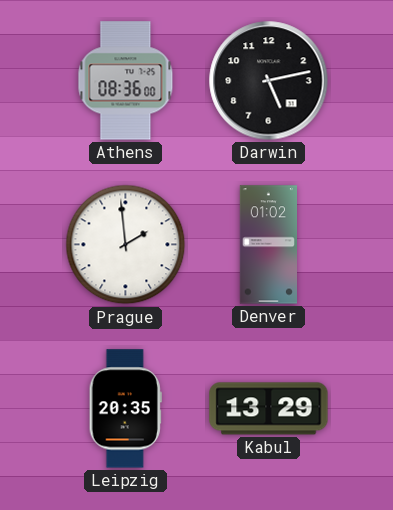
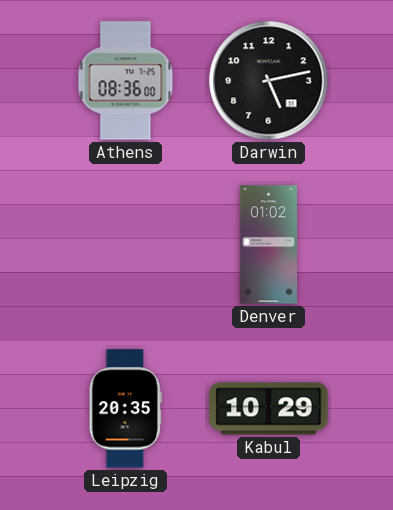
Prague: 1:59 -> none
Kabul: 13:29 -> 10:29
